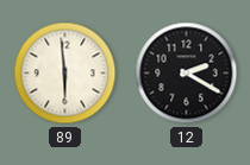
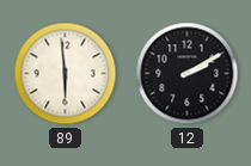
12: 2:20 -> 2:10
